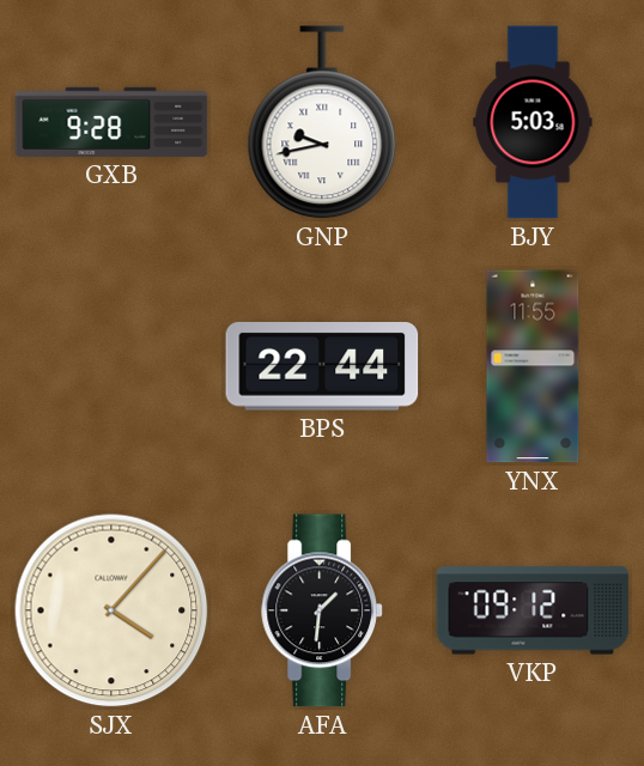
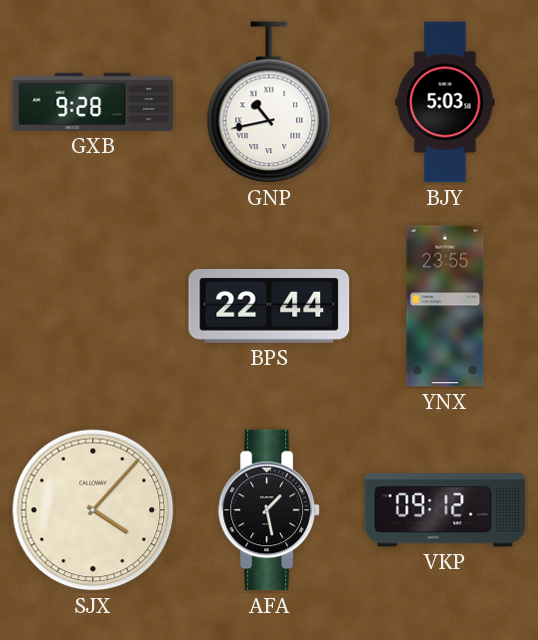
GNP: 9:43 -> 10:43
YNX: 11:55 -> 23:55
AFA: 1:31 -> 1:28
